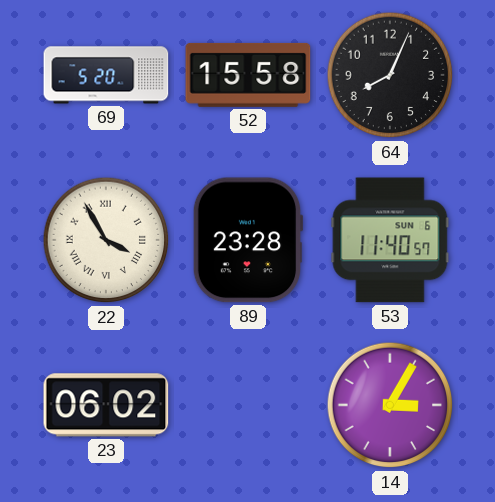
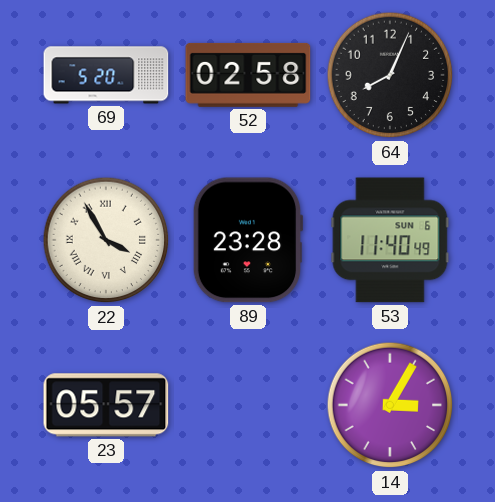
52: 15:58 -> 02:58
53: 11:40:57 -> 11:40:49
23: 06:02 -> 05:57
